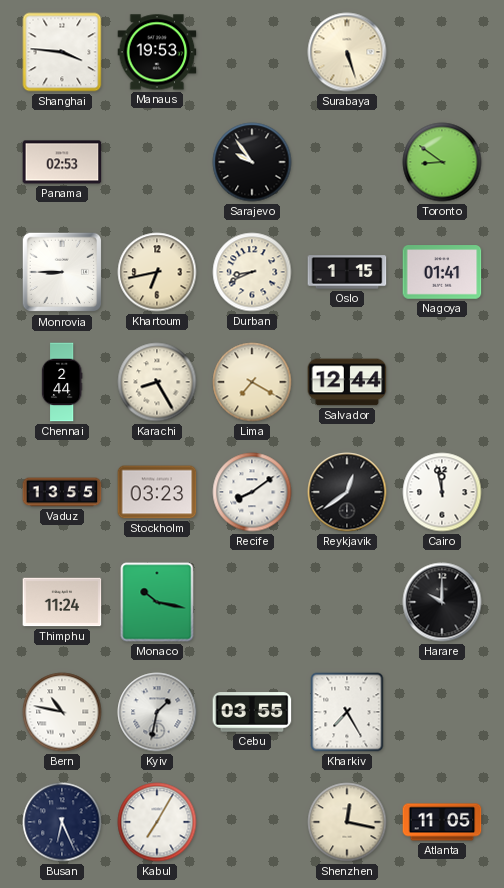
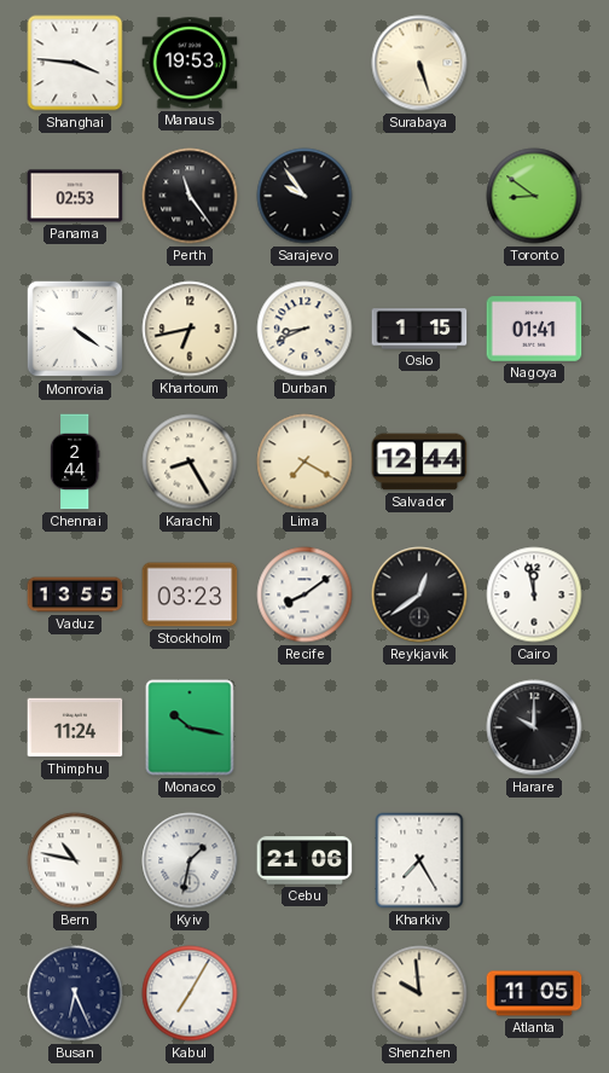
Perth: none -> 11:24
Monrovia: 8:45 -> 4:21
Cebu: 03:55 -> 21:06
Shenzhen: 12:17 -> 9:59
